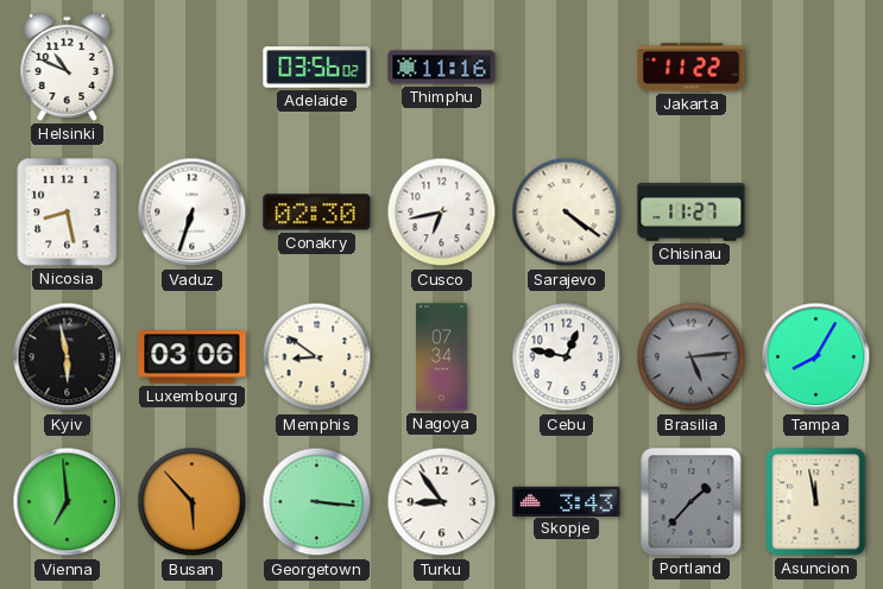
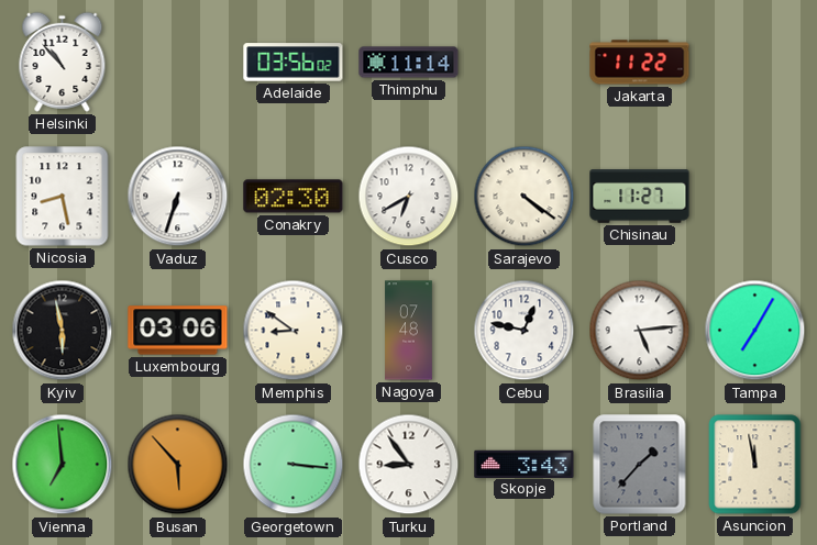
Helsinki: 10:49 -> 10:53
Thimphu: 11:16 -> 11:14
Cusco: 6:43 -> 6:40
Nagoya: 07:34 -> 07:48
Brasilia dial: grey -> white
Tampa: 8:05 -> 7:05
